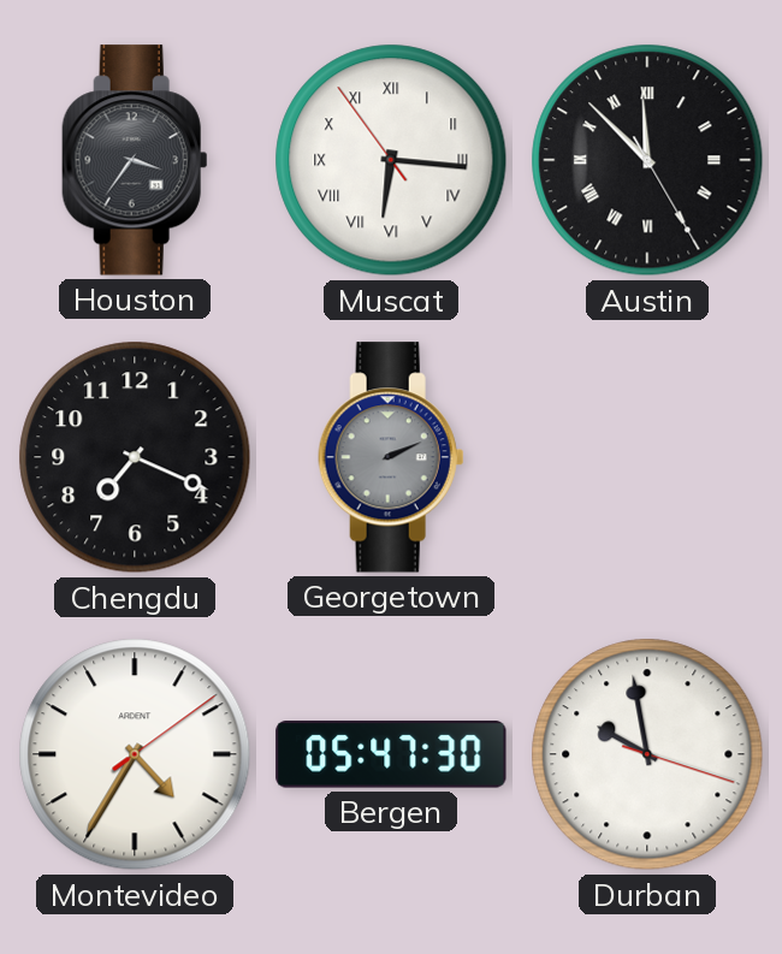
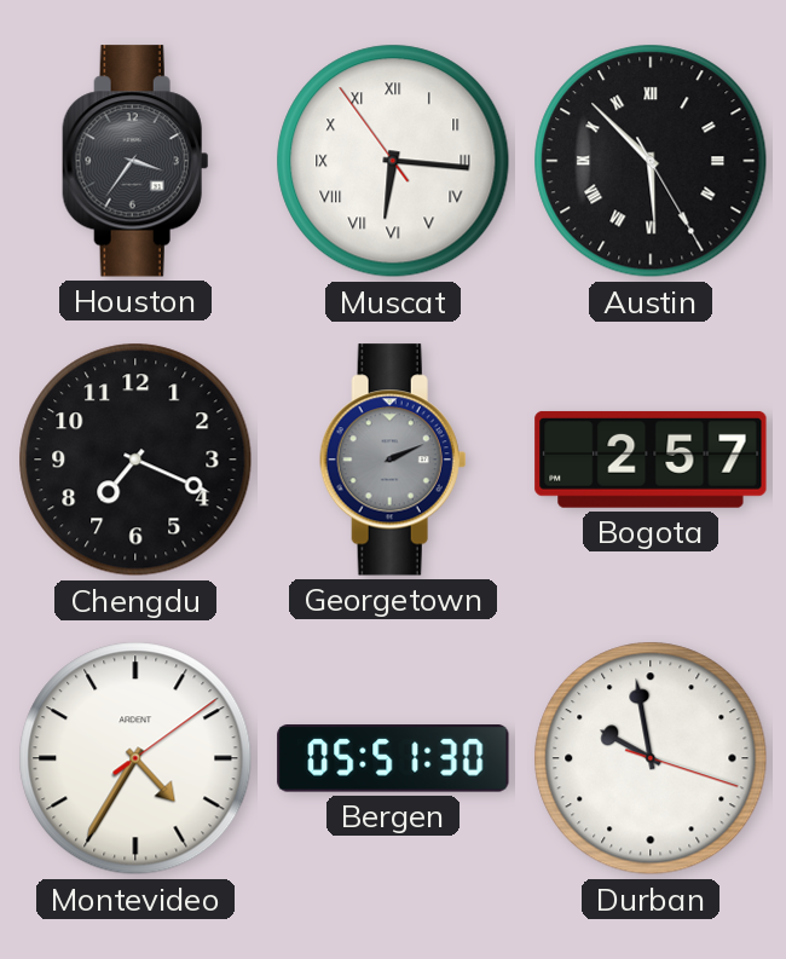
Austin: 11:52 -> 5:52
Bogota: none -> 2:57
Bergen: 05:47 -> 05:51
